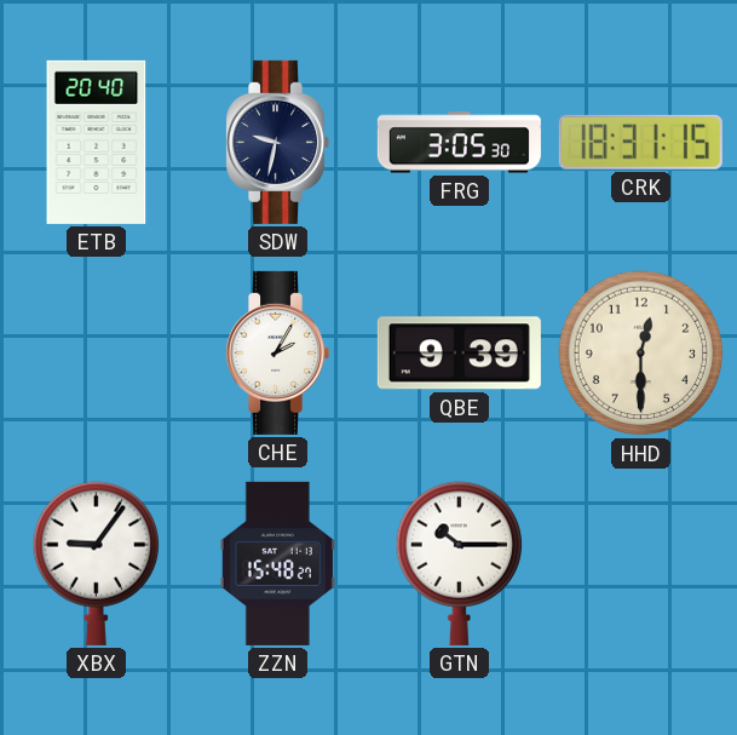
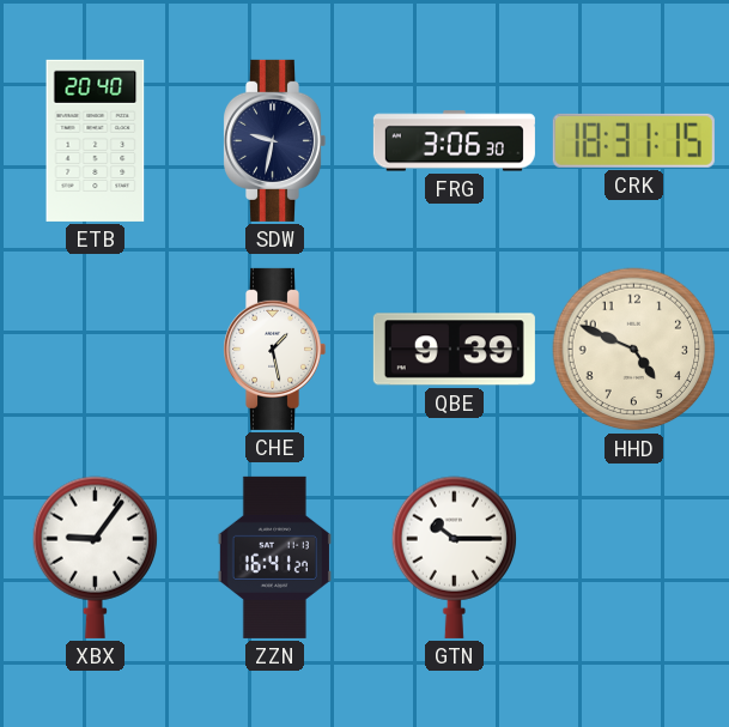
FRG: 3:05 -> 3:06
CHE: 2:05 -> 1:28
HHD: 12:30 -> 4:49
ZZN: 15:48 -> 16:41
